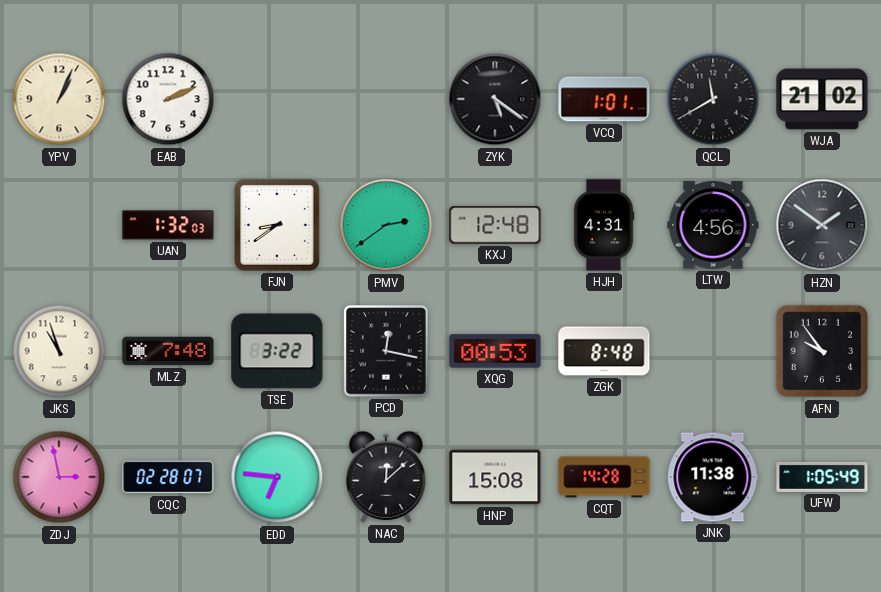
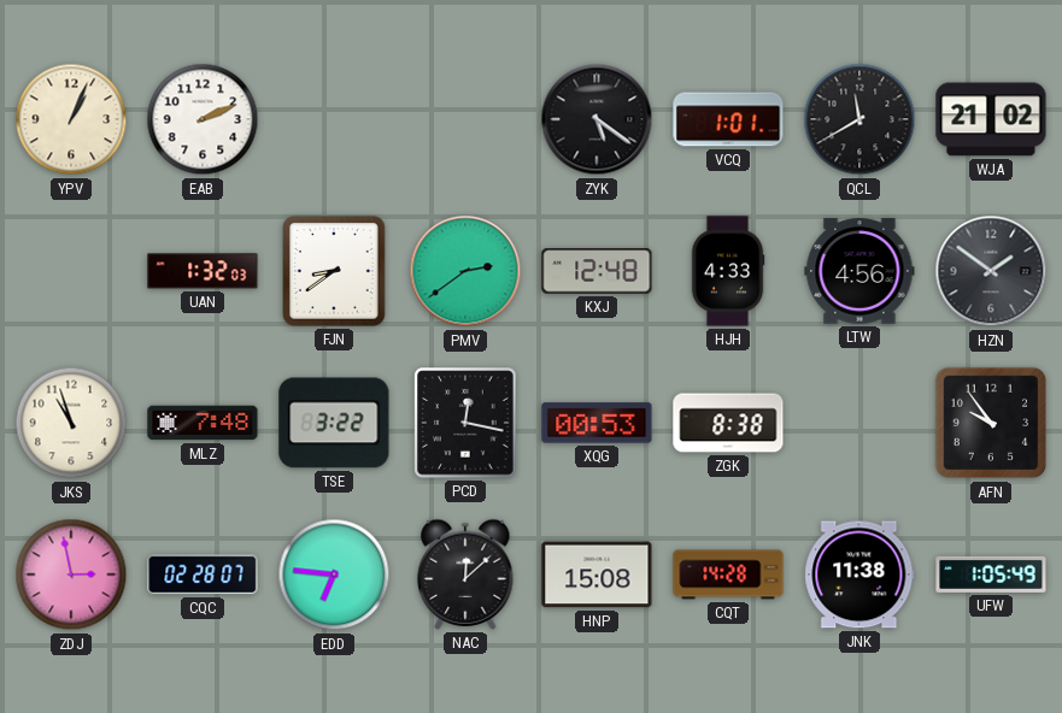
HJH: 4:31 -> 4:33
ZGK: 8:48 -> 8:38
